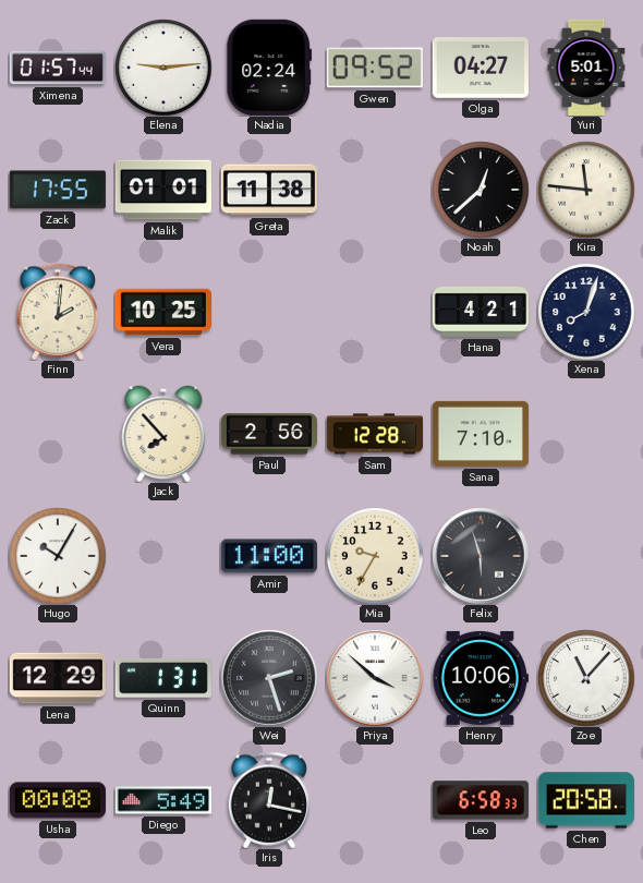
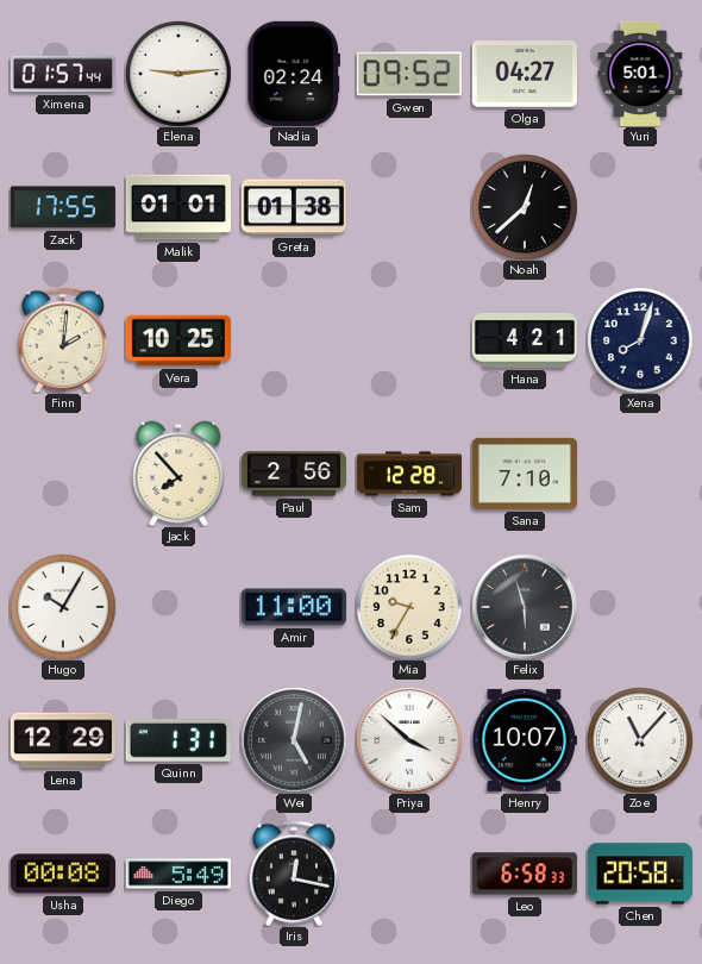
Greta: 11:38 -> 01:38
Kira: 11:46 -> none
Wei: 2:27 -> 5:02
Henry: 10:06 -> 10:07
